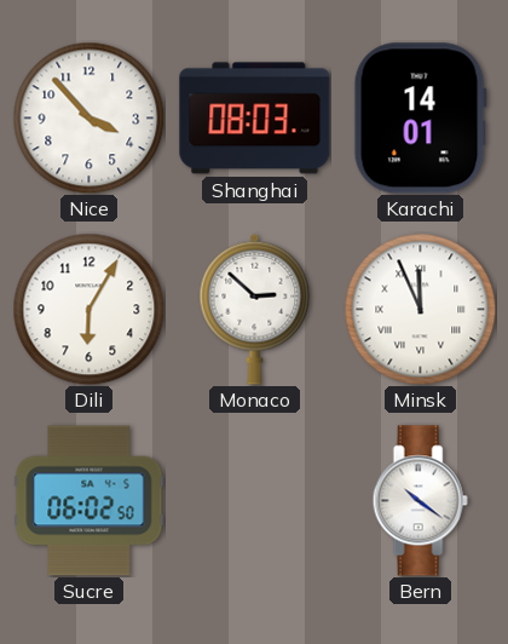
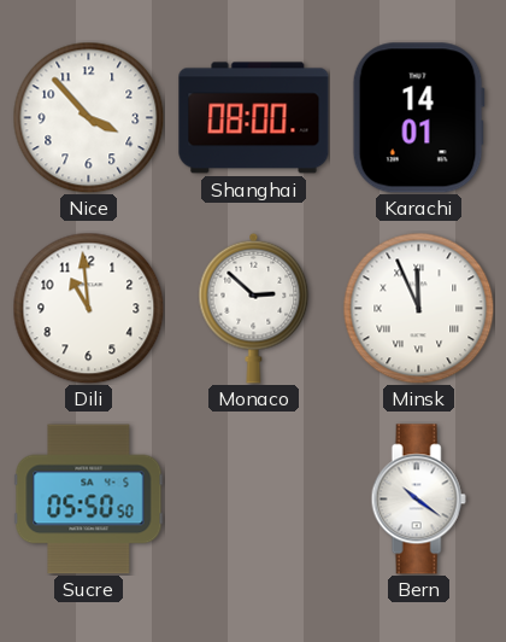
Shanghai: 08:03 -> 08:00
Dili: 6:05 -> 10:59
Sucre: 06:02 -> 05:50
